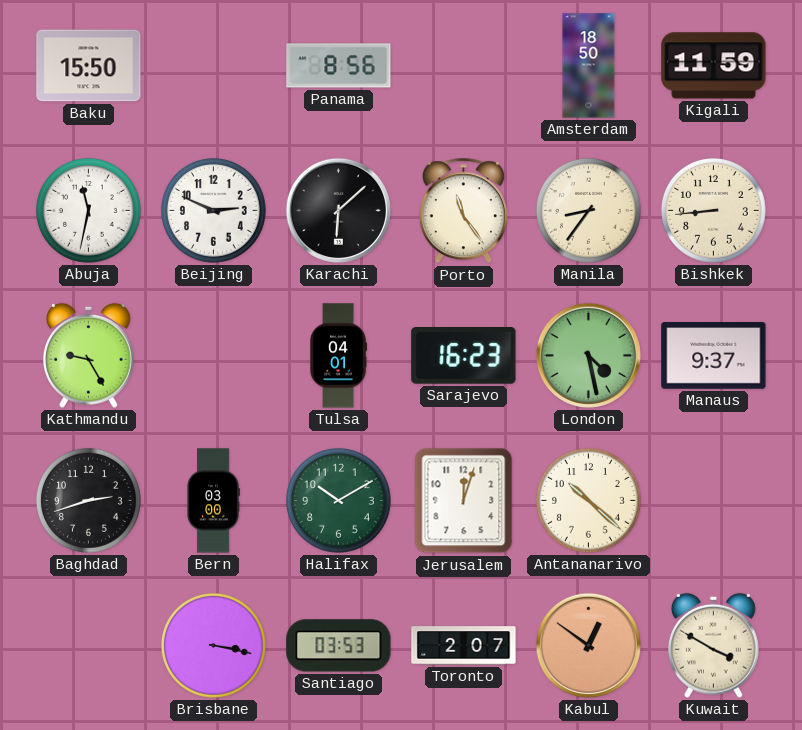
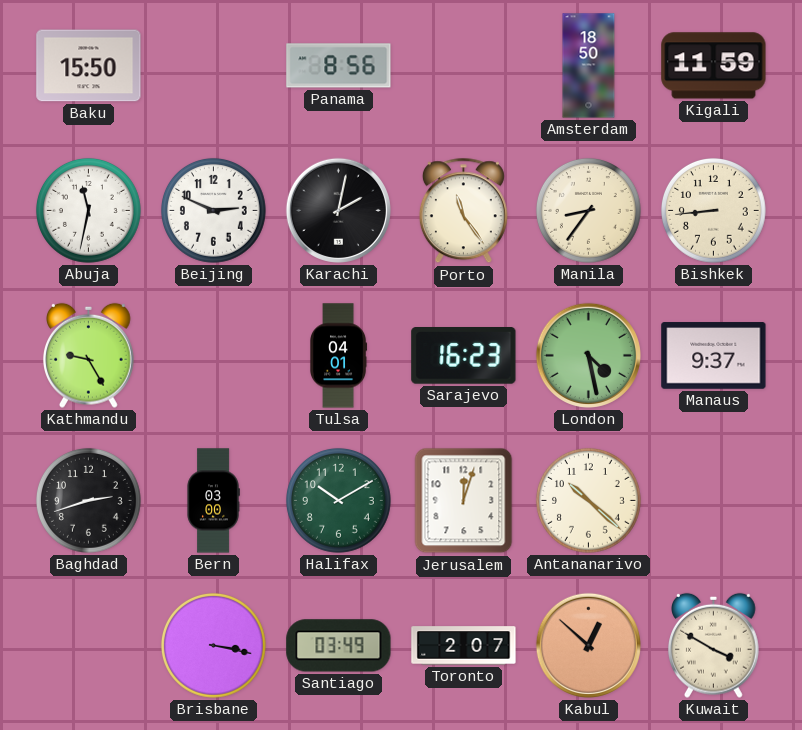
Karachi: 6:08 -> 2:02
Santiago: 03:53 -> 03:49
Kabul: 12:51 -> 12:52
